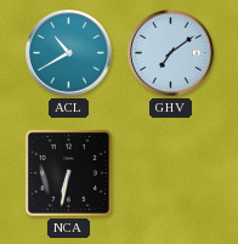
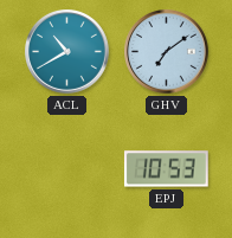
NCA: 6:32 -> none
EPJ: none -> 10:53
